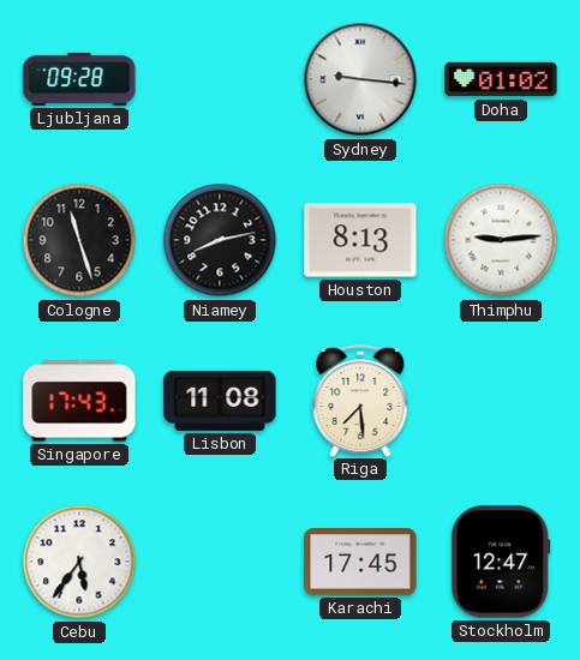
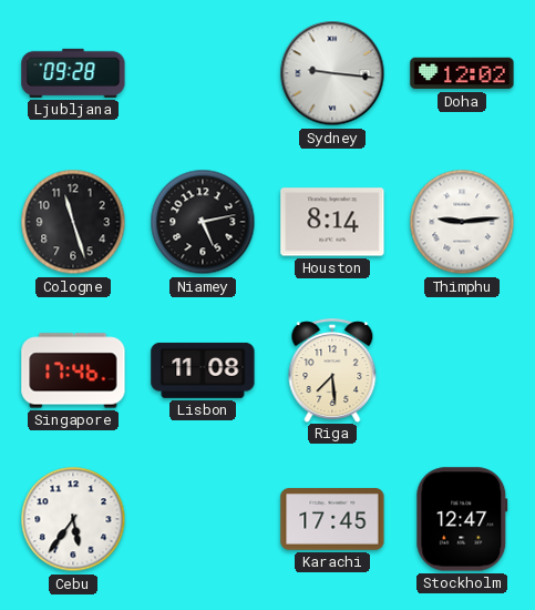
Doha: 01:02 -> 12:02
Niamey: 8:13 -> 5:13
Houston: 8:13 -> 8:14
Singapore: 17:43 -> 17:46
